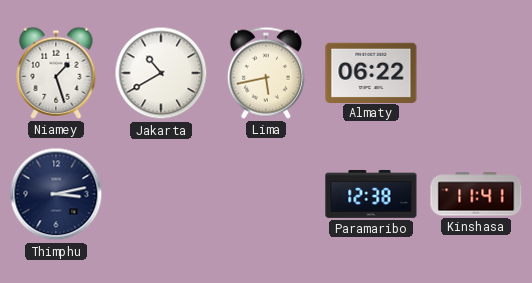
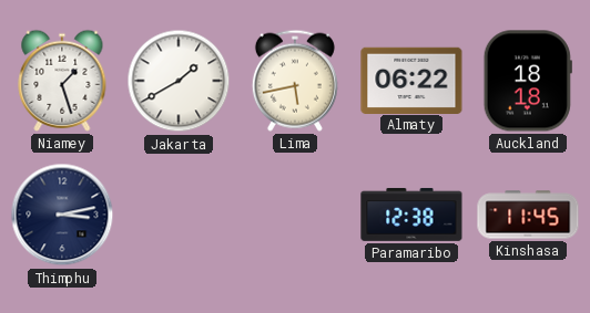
Jakarta: 10:40 -> 1:40
Auckland: none -> 18:18
Kinshasa: 11:41 -> 11:45
